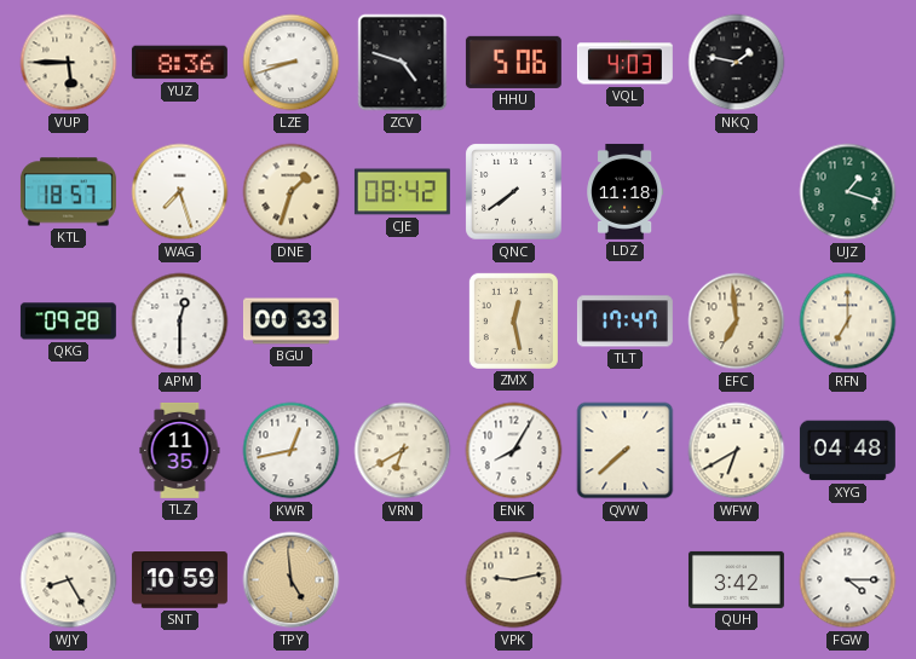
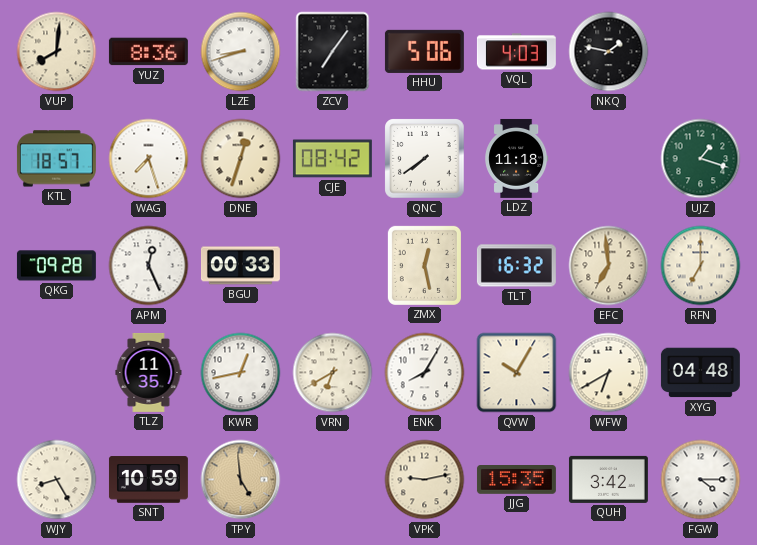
VUP: 5:45 -> 8:01
ZCV: 4:48 -> 7:06
DNE: 1:33 -> 12:33
APM: 12:30 -> 12:26
TLT: 17:47 -> 16:32
QVW: 7:38 -> 10:05
JJG: none -> 15:35
